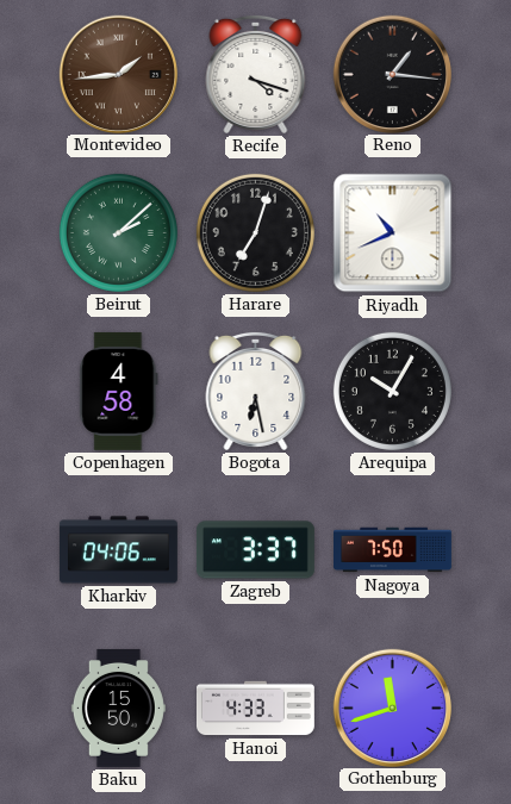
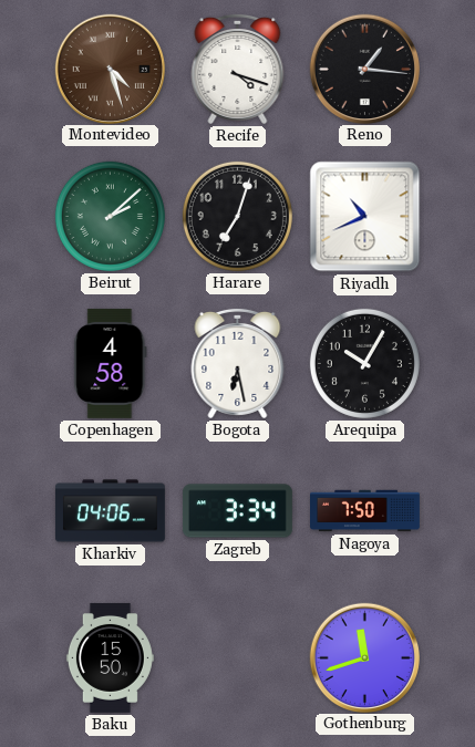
Montevideo: 1:44 -> 4:27
Zagreb: 3:37 -> 3:34
Hanoi: 4:33 -> none
